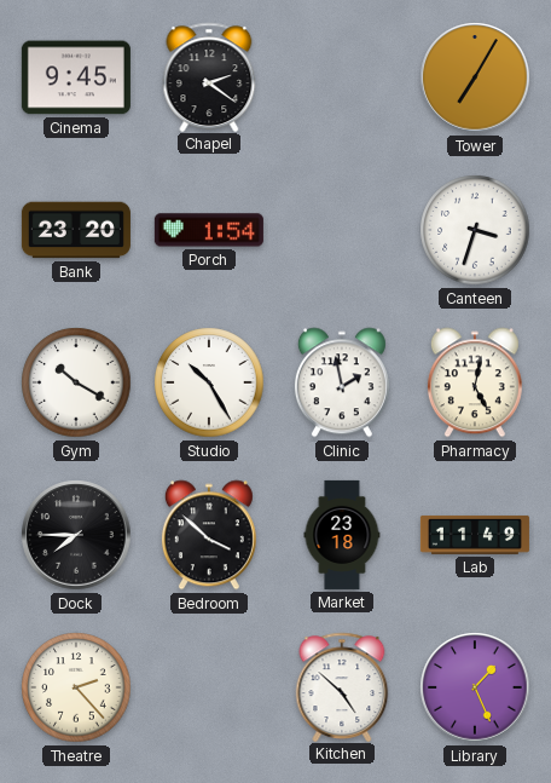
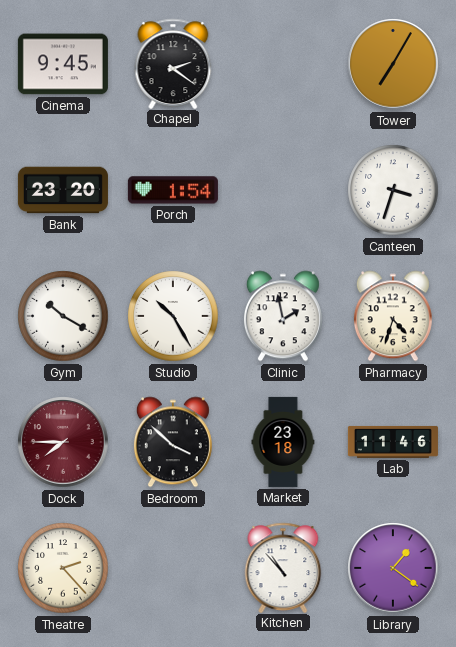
Pharmacy: 5:02 -> 4:33
Dock dial: black -> burgundy
Lab: 11:49 -> 11:46
Kitchen: 4:52 -> 10:53
Library: 1:26 -> 1:21
